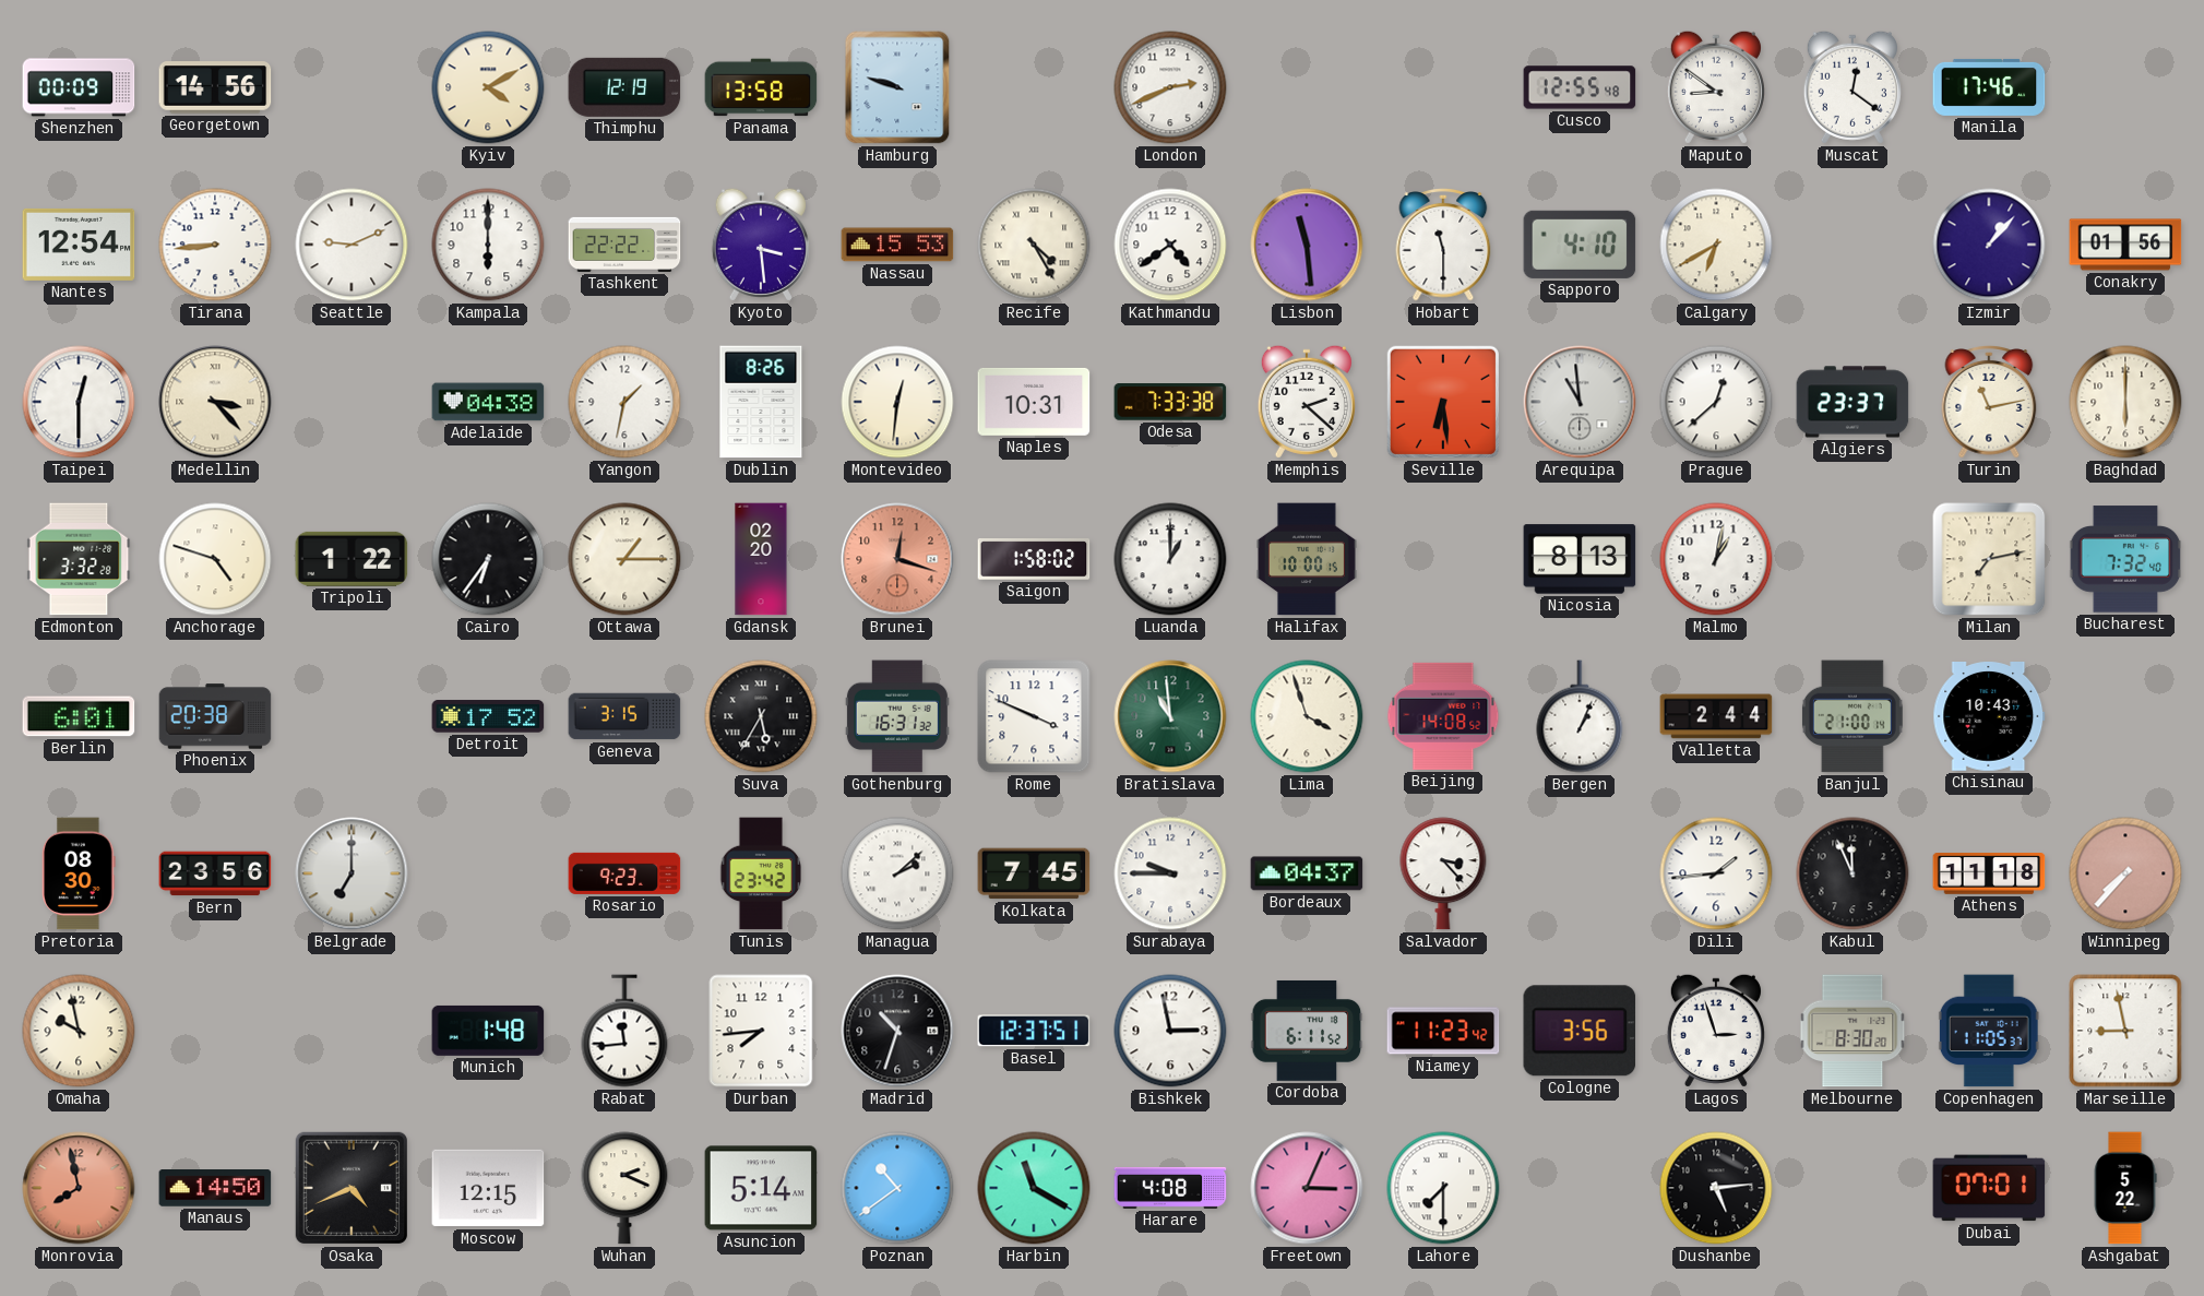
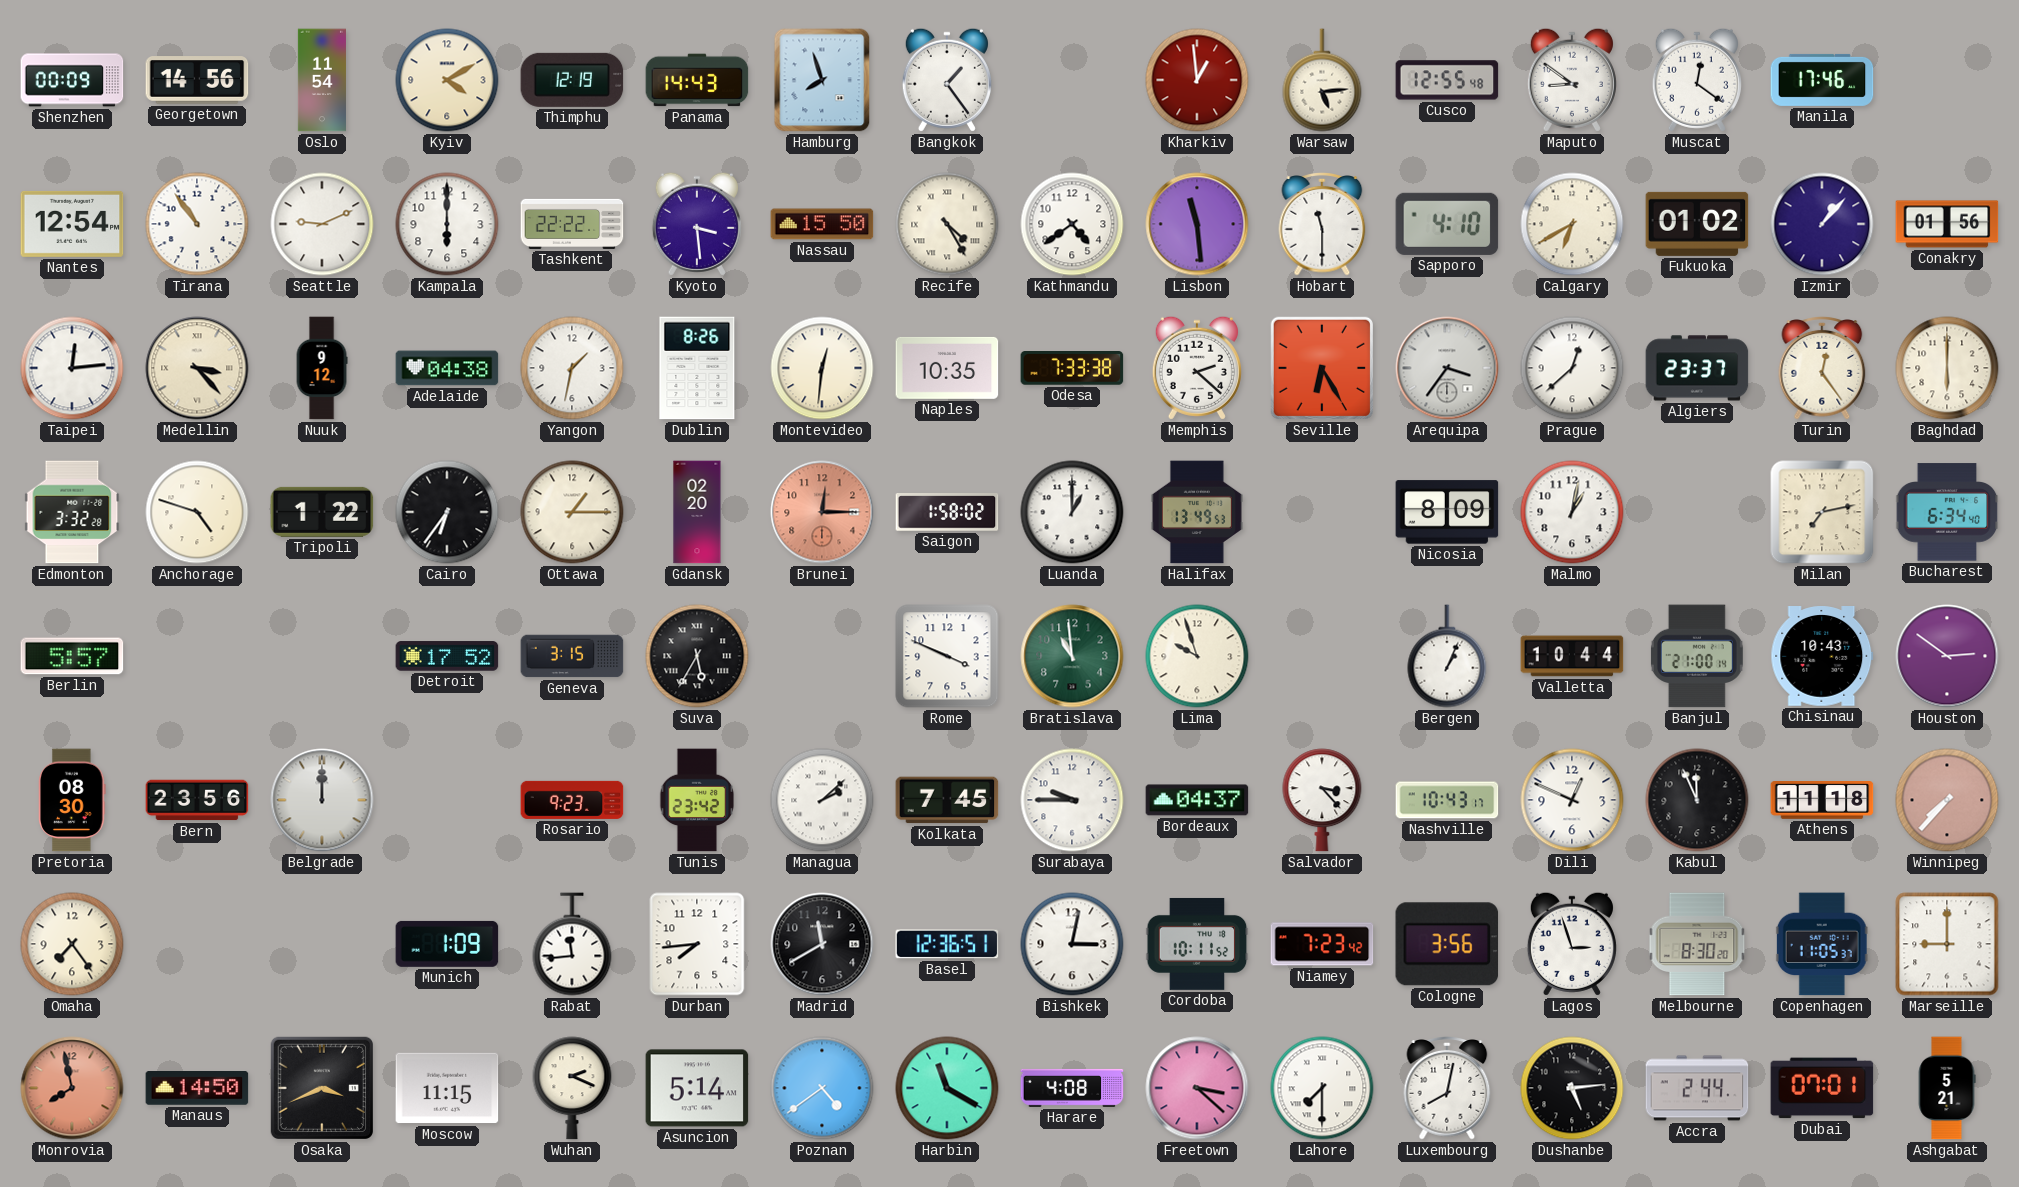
Oslo: none -> 11:54
Panama: 13:58 -> 14:43
Hamburg: 9:48 -> 7:57
Bangkok: none -> 1:24
London: 2:41 -> none
Kharkiv: none -> 12:59
Warsaw: none -> 5:14
Tirana: 8:44 -> 10:54
Nassau: 15:53 -> 15:50
Fukuoka: none -> 01:02
Taipei: 12:30 -> 12:14
Nuuk: none -> 9:12
Naples: 10:31 -> 10:35
Seville: 6:29 -> 6:25
Arequipa: 10:59 -> 3:36
Turin: 11:13 -> 12:24
Brunei: 12:18 -> 12:15
Halifax: 10:00 -> 13:49
Nicosia: 8:13 -> 8:09
Bucharest: 7:32 -> 6:34
Berlin: 6:01 -> 5:57
Phoenix: 20:38 -> none
Gothenburg: 16:31 -> none
Lima: 3:57 -> 9:57
Beijing: 14:08 -> none
Valletta: 2:44 -> 10:44
Houston: none -> 2:51
Belgrade: 7:00 -> 12:00
Nashville: none -> 10:43
Dili: 1:44 -> 12:49
Omaha: 9:58 -> 7:24
Munich: 1:48 -> 1:09
Madrid: 10:33 -> 11:40
Basel: 12:37 -> 12:36
Bishkek: 2:58 -> 3:02
Cordoba: 6:11 -> 10:11
Niamey: 11:23 -> 7:23
Marseille: 8:58 -> 9:00
Osaka: 4:41 -> 3:41
Moscow: 12:15 -> 11:15
Poznan: 10:39 -> 4:39
Freetown: 3:04 -> 3:22
Luxembourg: none -> 8:02
Accra: none -> 2:44
Ashgabat: 5:22 -> 5:21
